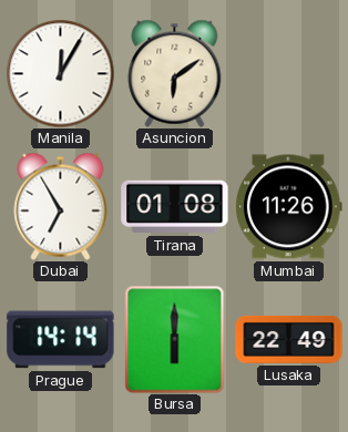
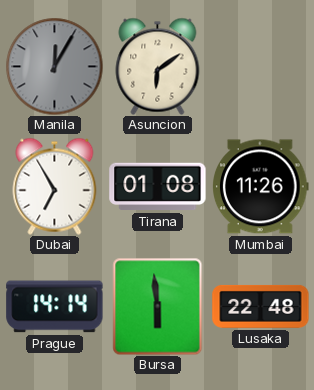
Manila dial: white -> grey
Bursa: 6:00 -> 5:59
Lusaka: 22:49 -> 22:48
